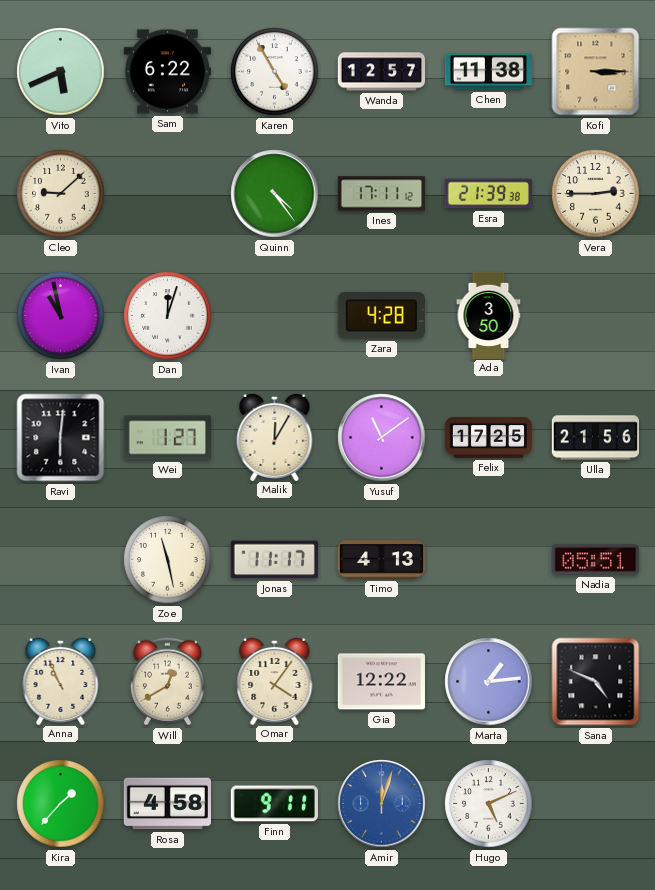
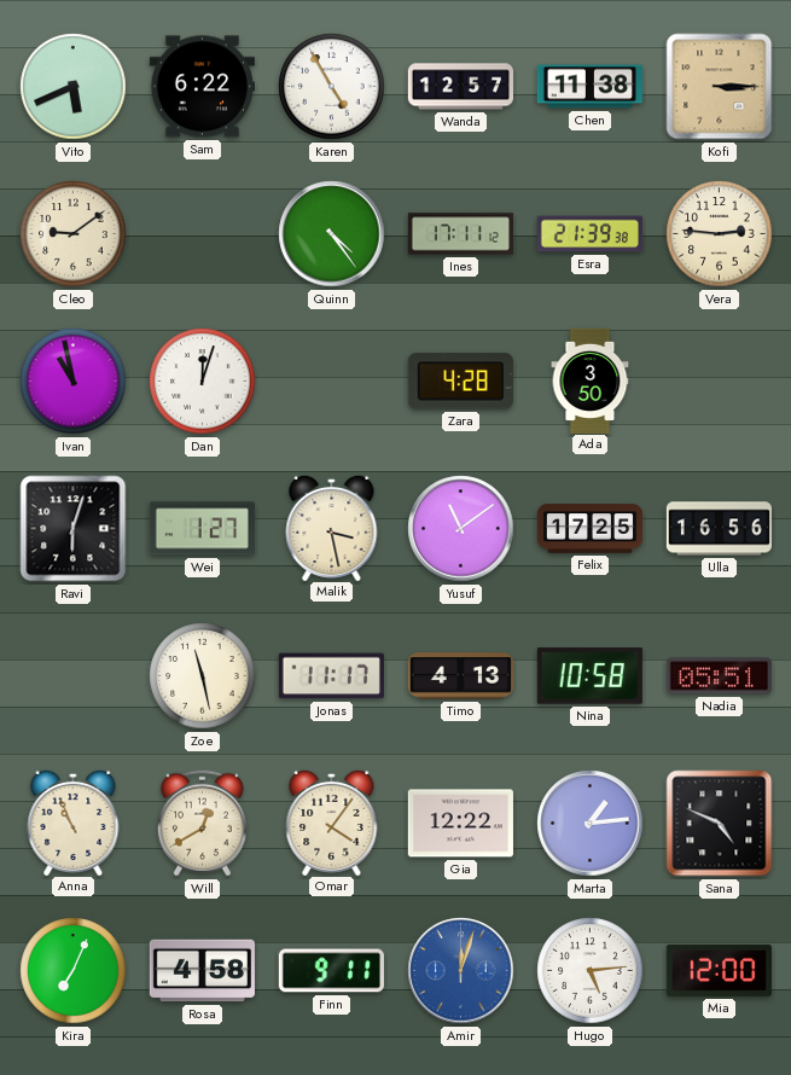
Cleo: 9:08 -> 9:09
Vera: 2:45 -> 2:46
Ravi: 6:01 -> 6:03
Malik: 12:05 -> 3:28
Ulla: 21:56 -> 16:56
Nina: none -> 10:58
Kira: 1:37 -> 7:04
Hugo: 5:11 -> 5:14
Mia: none -> 12:00
